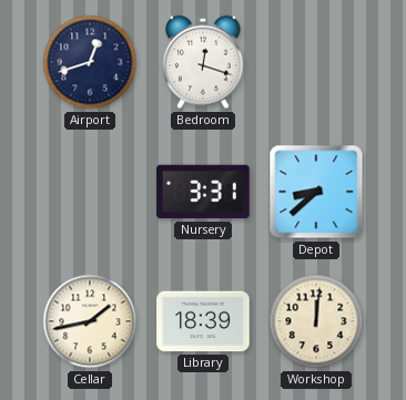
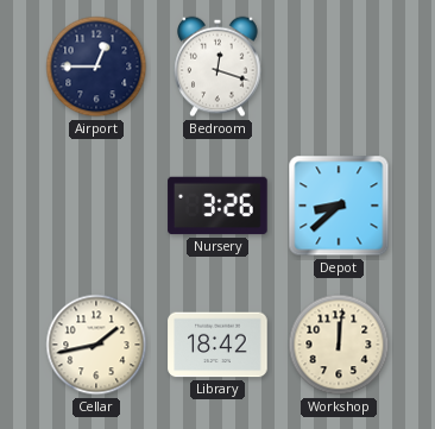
Airport: 12:42 -> 12:45
Nursery: 3:31 -> 3:26
Library: 18:39 -> 18:42
